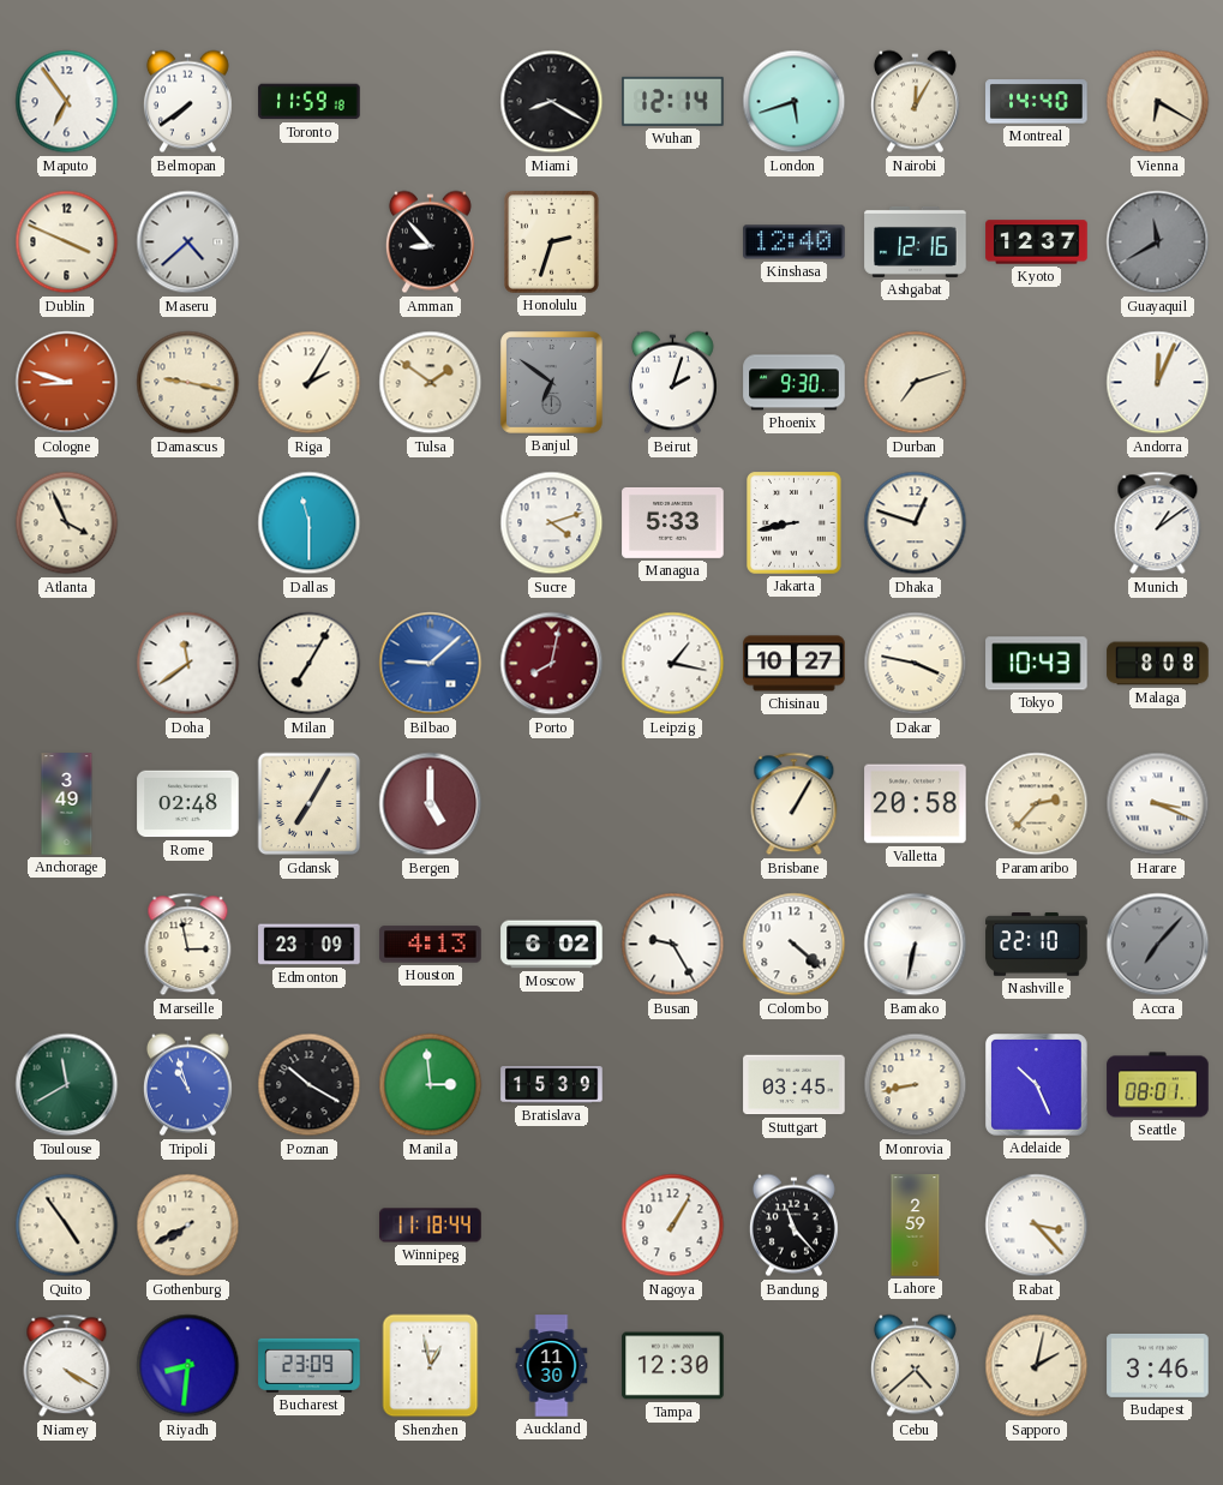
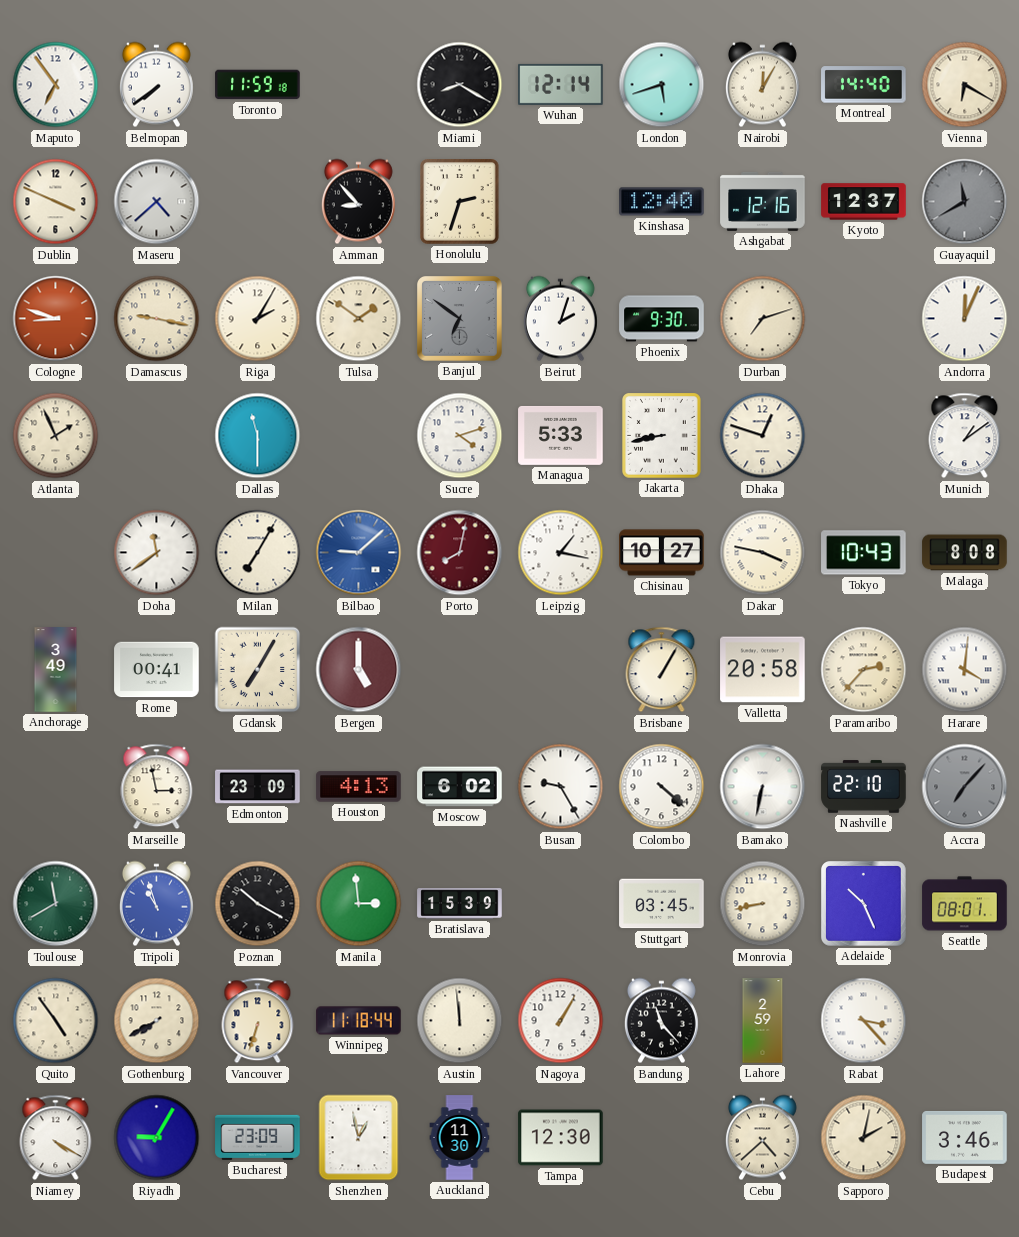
Atlanta: 3:56 -> 1:56
Rome: 02:48 -> 00:41
Harare: 3:19 -> 4:01
Vancouver: none -> 6:33
Austin: none -> 11:59
Riyadh: 8:31 -> 9:05
